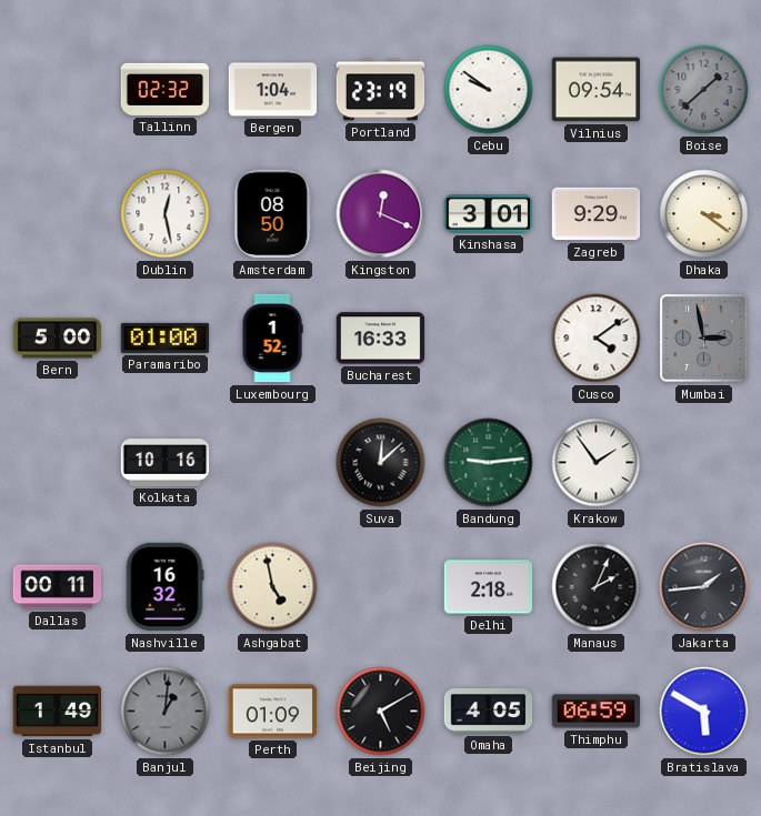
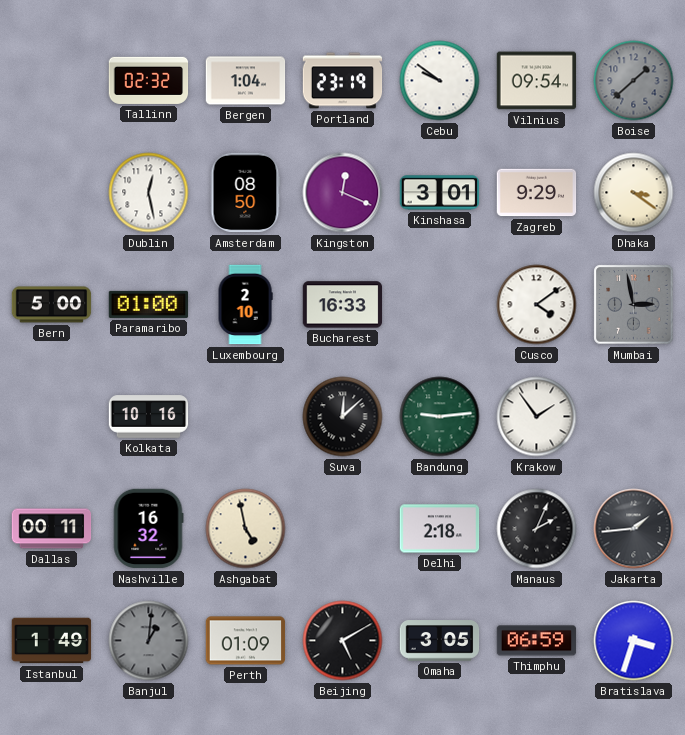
Luxembourg: 1:52 -> 2:10
Omaha: 4:05 -> 3:05
Bratislava: 5:50 -> 3:33
